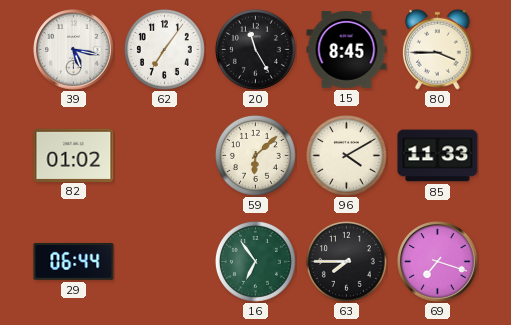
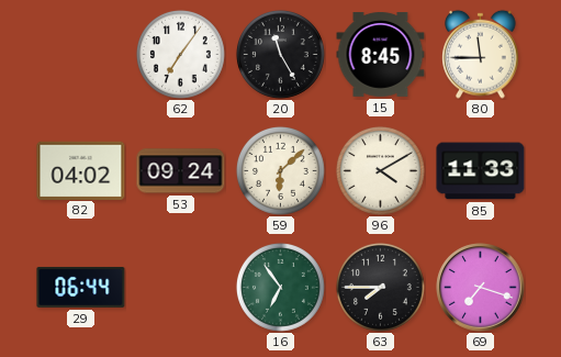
39: 5:17 -> none
80: 3:45 -> 11:45
82: 01:02 -> 04:02
53: none -> 09:24
